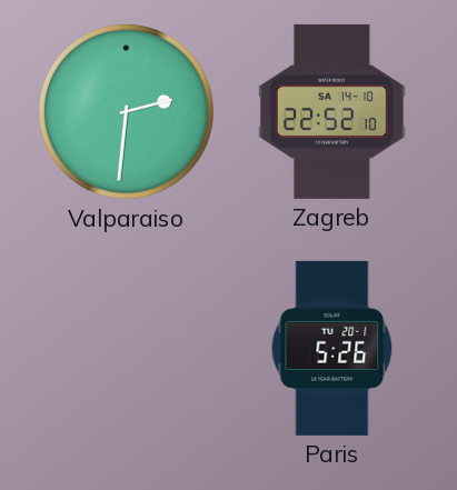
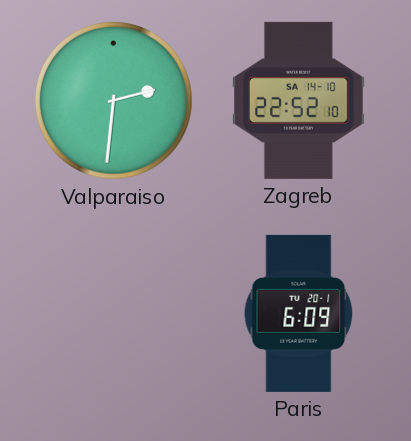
Paris: 5:26 -> 6:09
